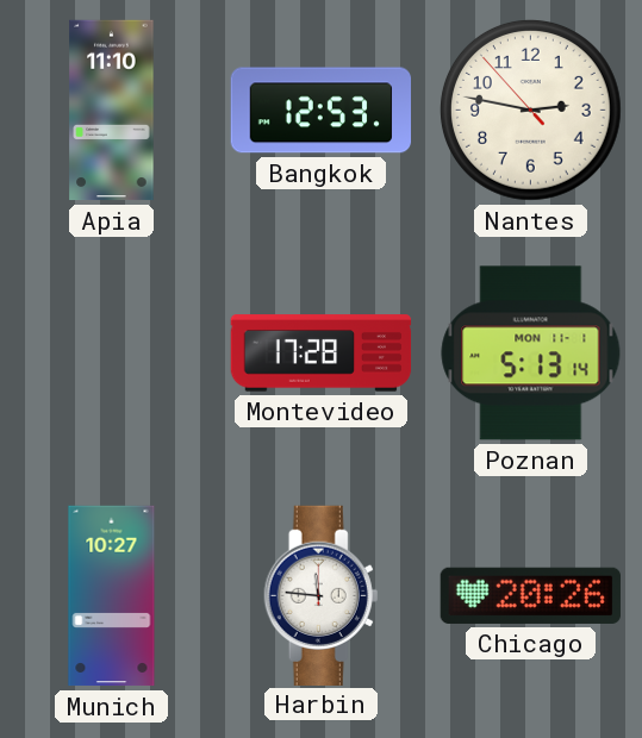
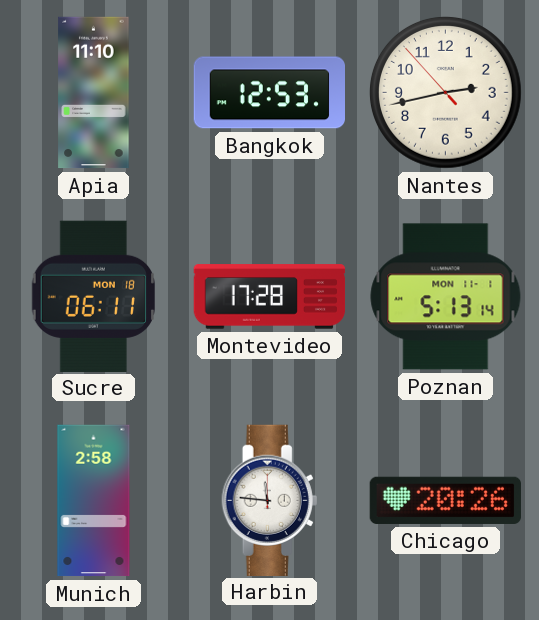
Nantes: 2:46 -> 2:42
Sucre: none -> 06:11
Munich: 10:27 -> 2:58
